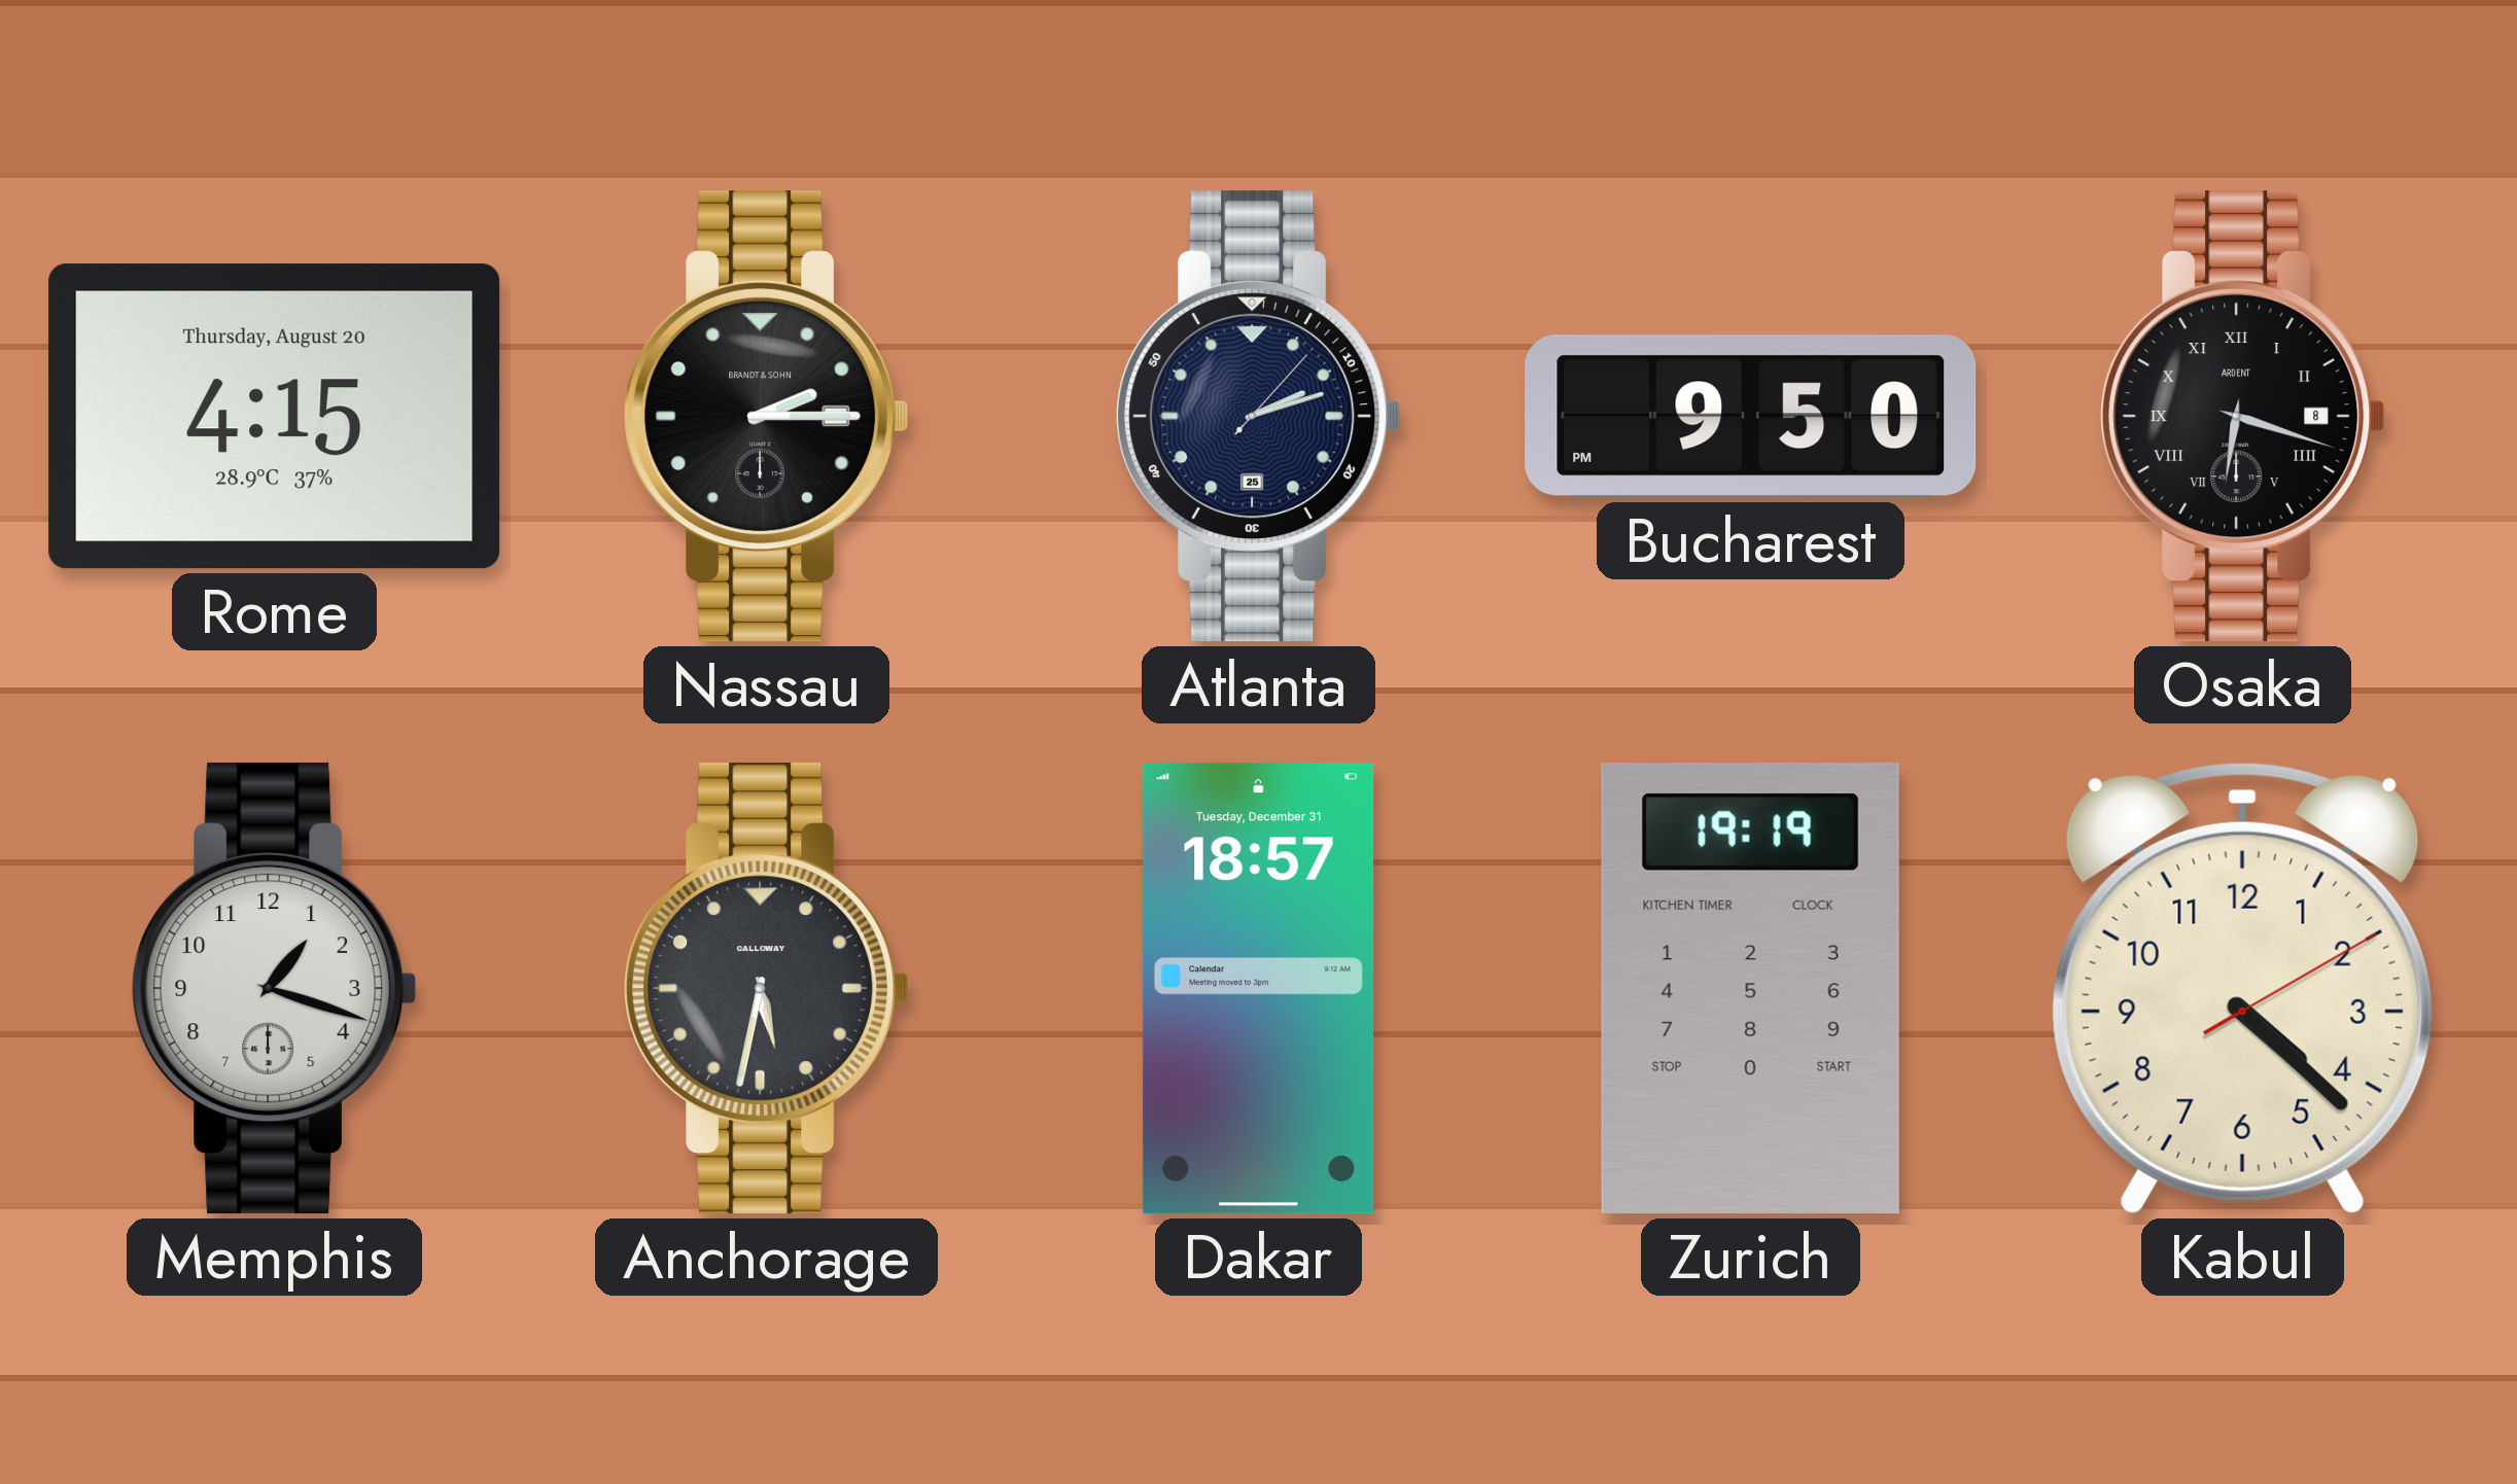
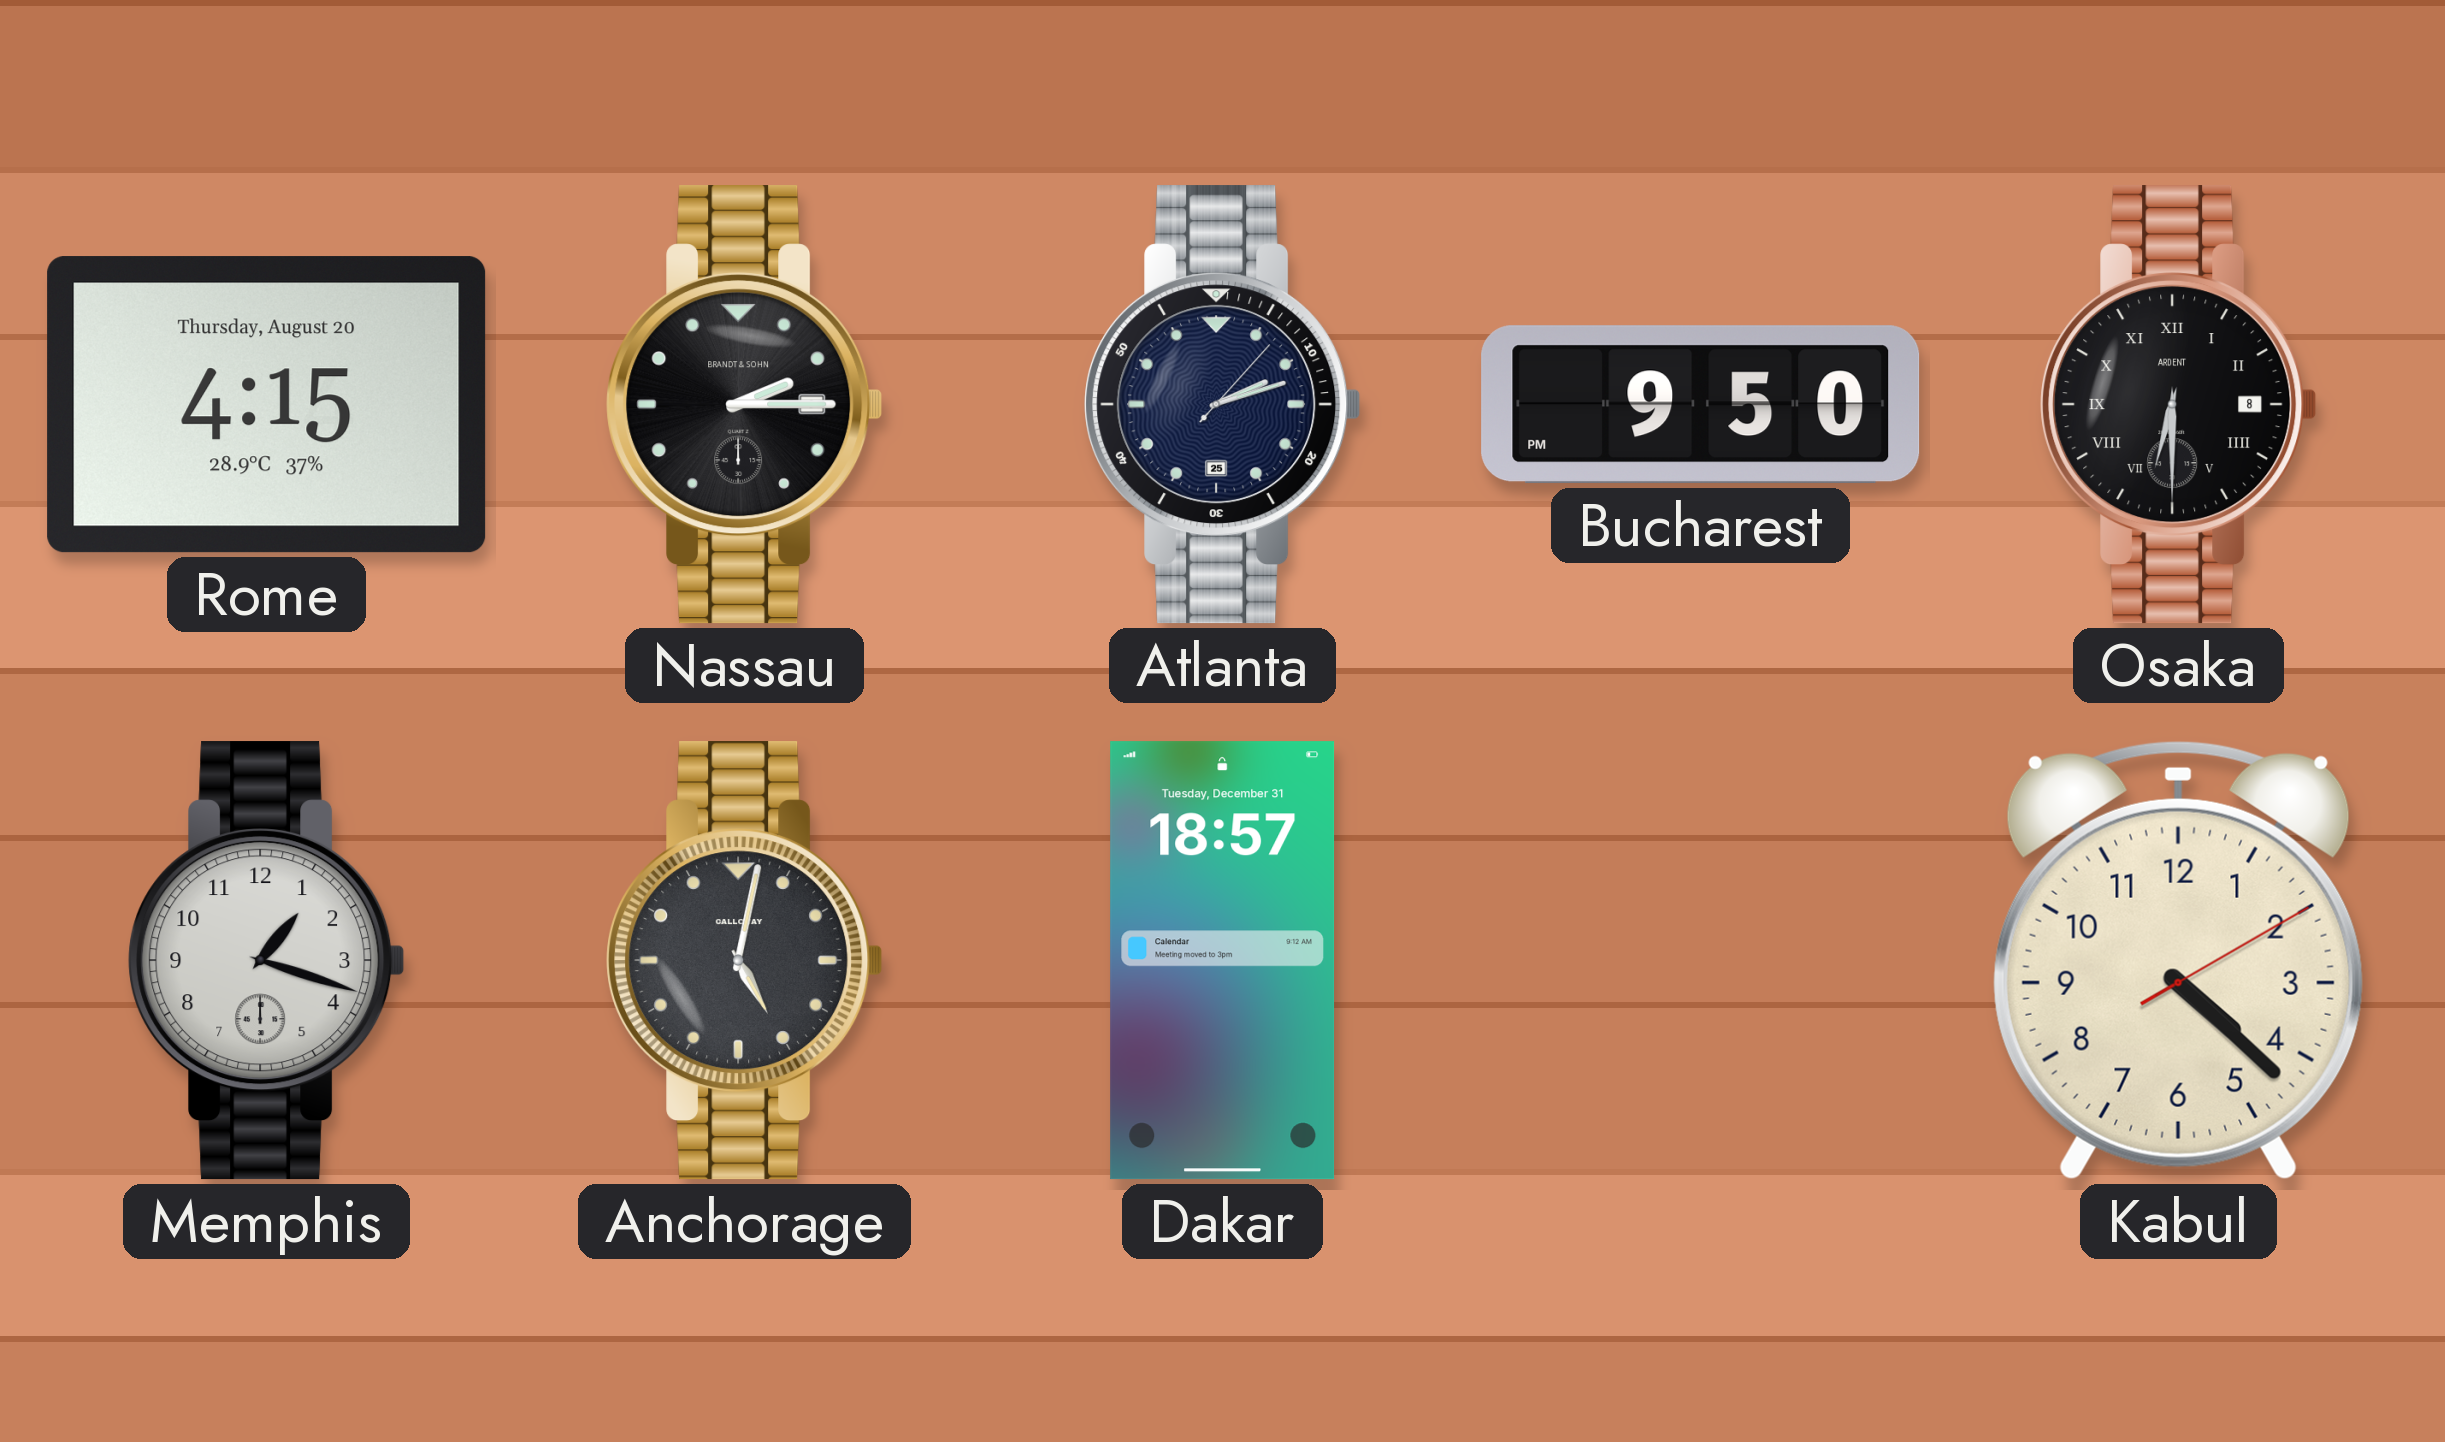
Osaka: 6:18 -> 6:30
Anchorage: 5:32 -> 5:02
Zurich: 19:19 -> none
